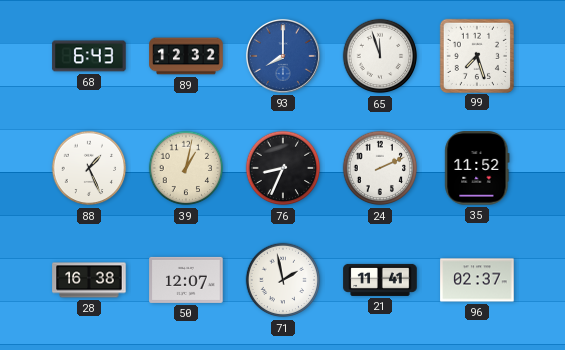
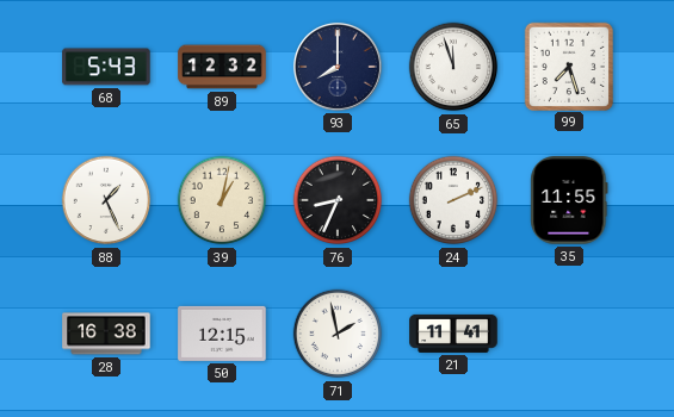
68: 6:43 -> 5:43
93 dial: blue -> navy
35: 11:52 -> 11:55
50: 12:07 -> 12:15
96: 02:37 -> none
